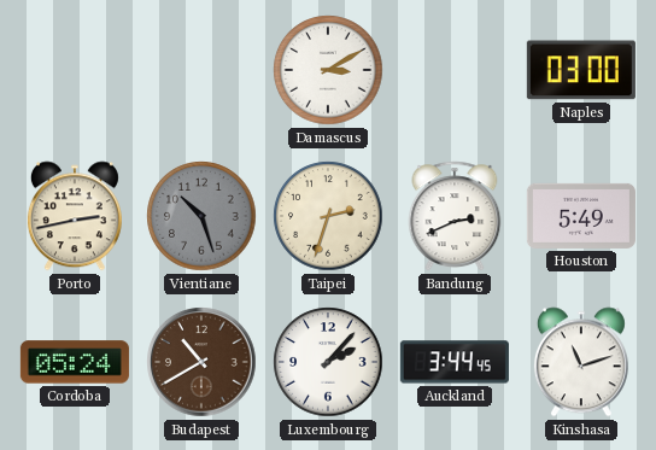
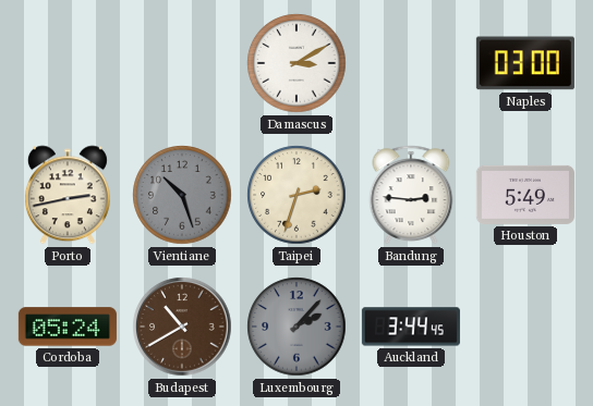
Bandung: 2:41 -> 2:46
Luxembourg dial: white -> grey
Kinshasa: 11:12 -> none
